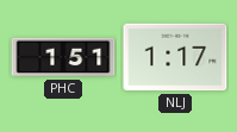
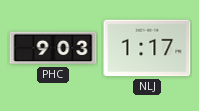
PHC: 1:51 -> 9:03
